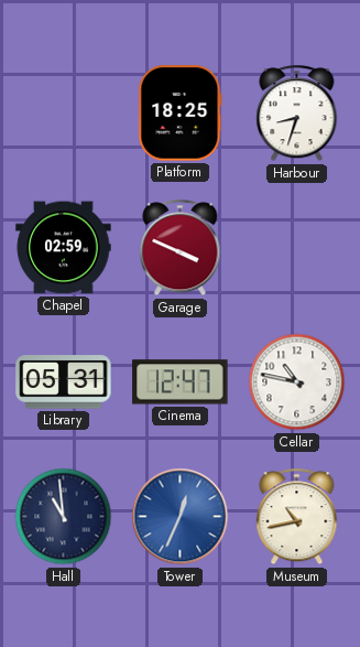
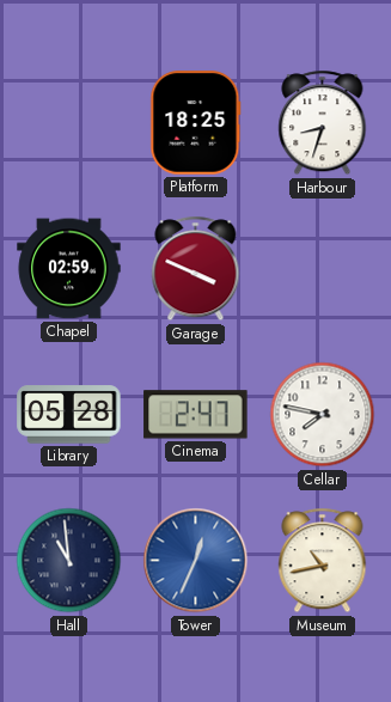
Library: 05:31 -> 05:28
Cinema: 12:47 -> 2:47
Cellar: 10:47 -> 7:47
